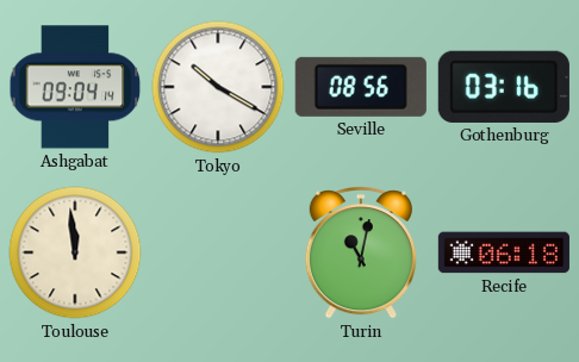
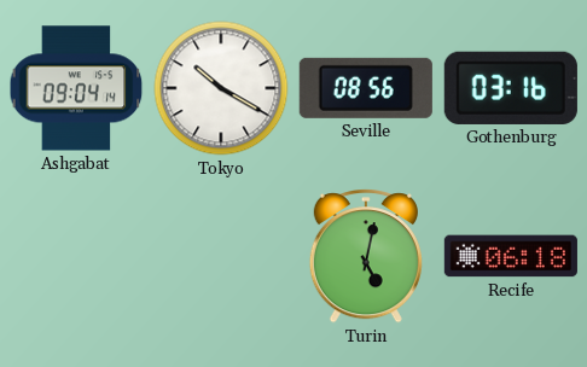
Toulouse: 11:59 -> none
Turin: 11:02 -> 5:02
